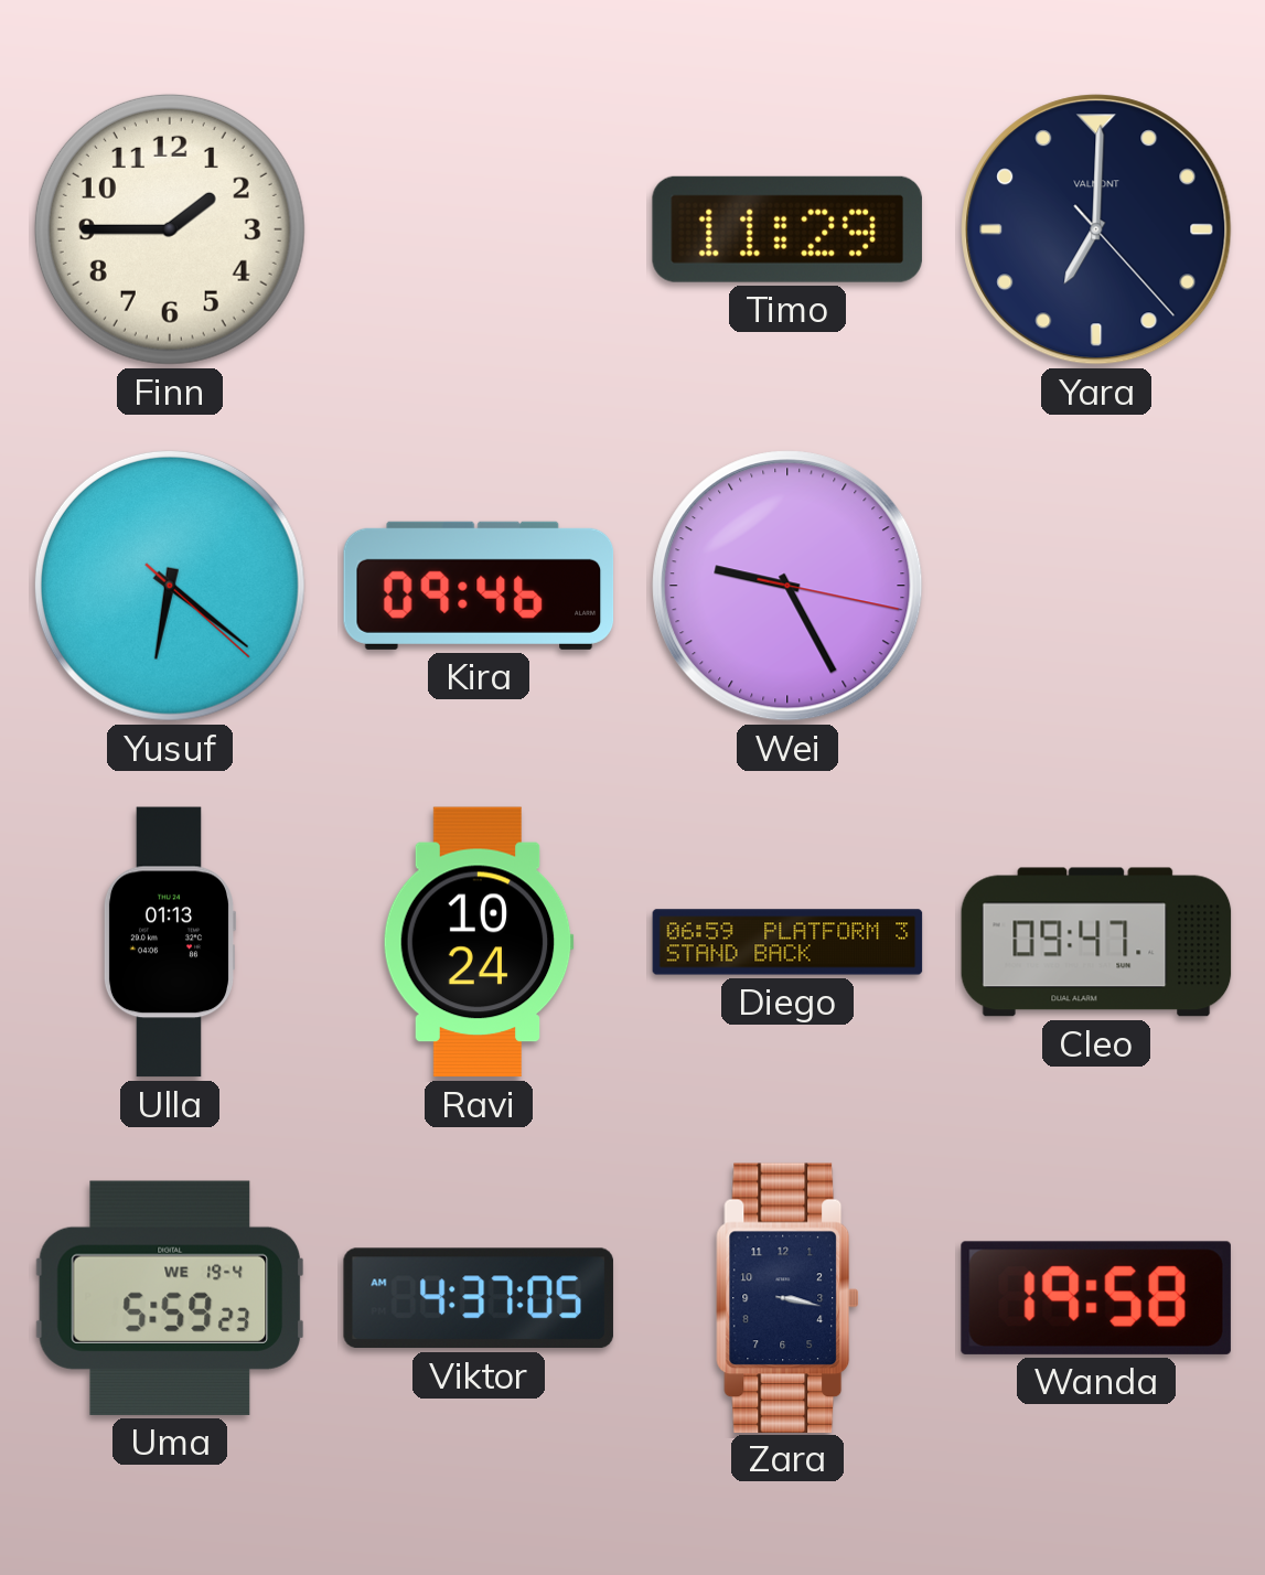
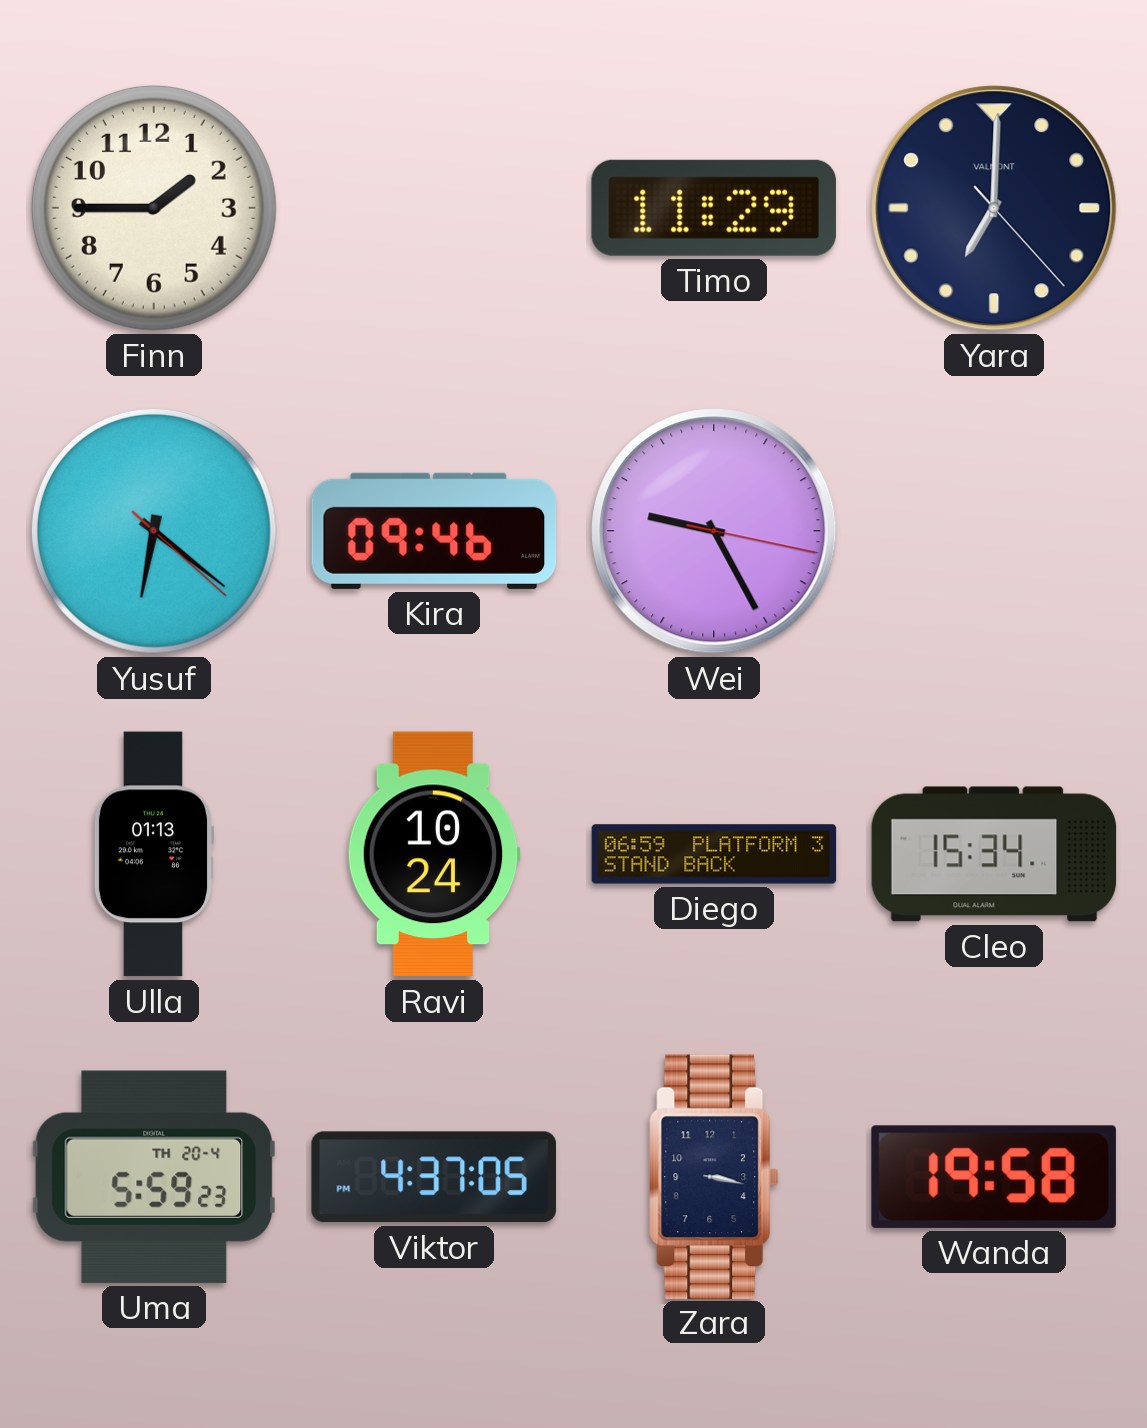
Cleo: 09:47 -> 15:34
Uma date: WE 19-4 -> TH 20-4
Viktor: 4:37:05 AM -> 4:37:05 PM
